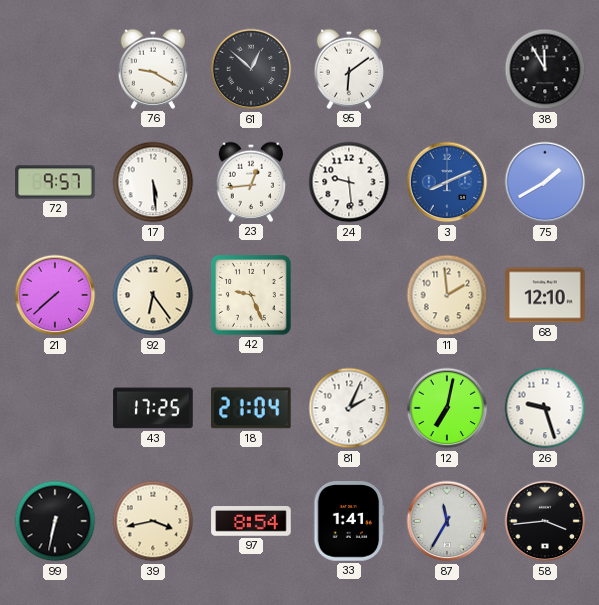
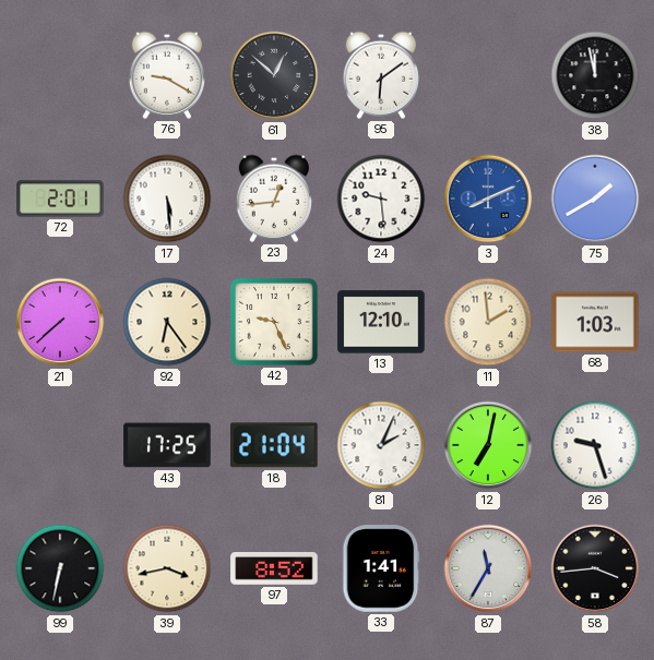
38: 11:55 -> 11:58
72: 9:57 -> 2:01
13: none -> 12:10
68: 12:10 -> 1:03
97: 8:54 -> 8:52
